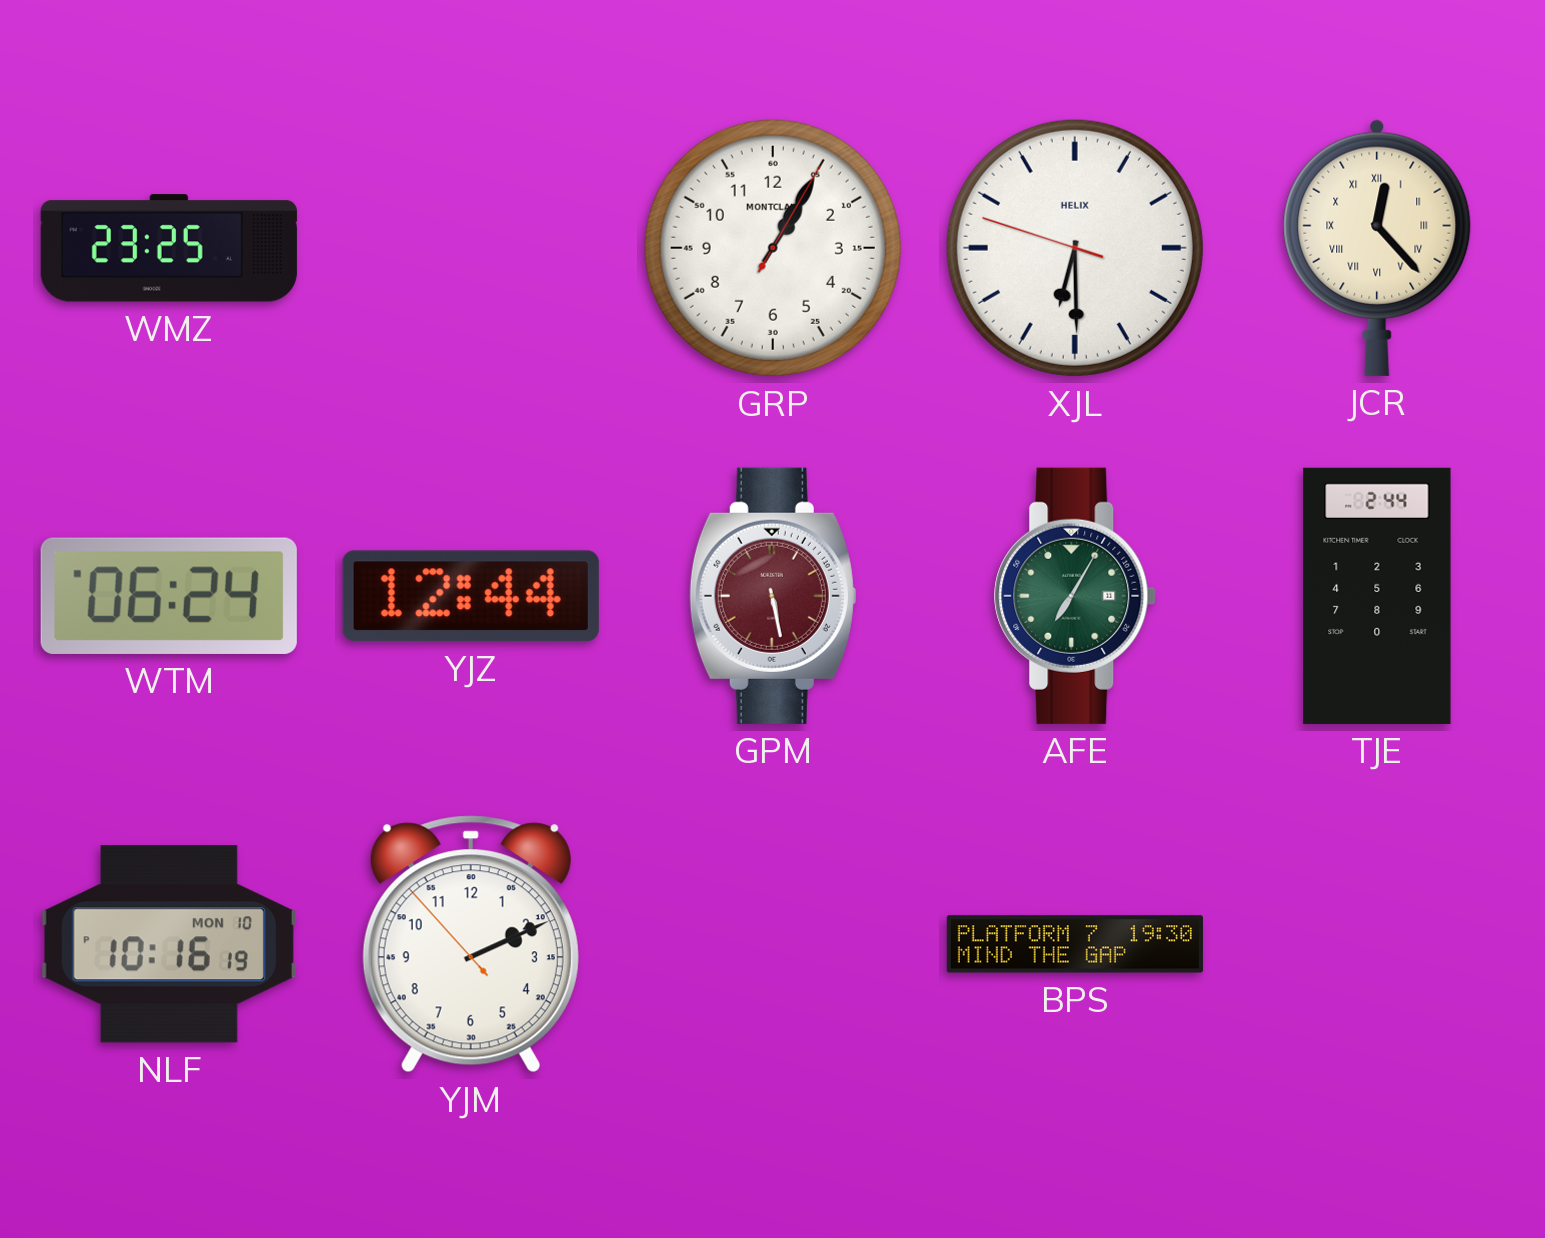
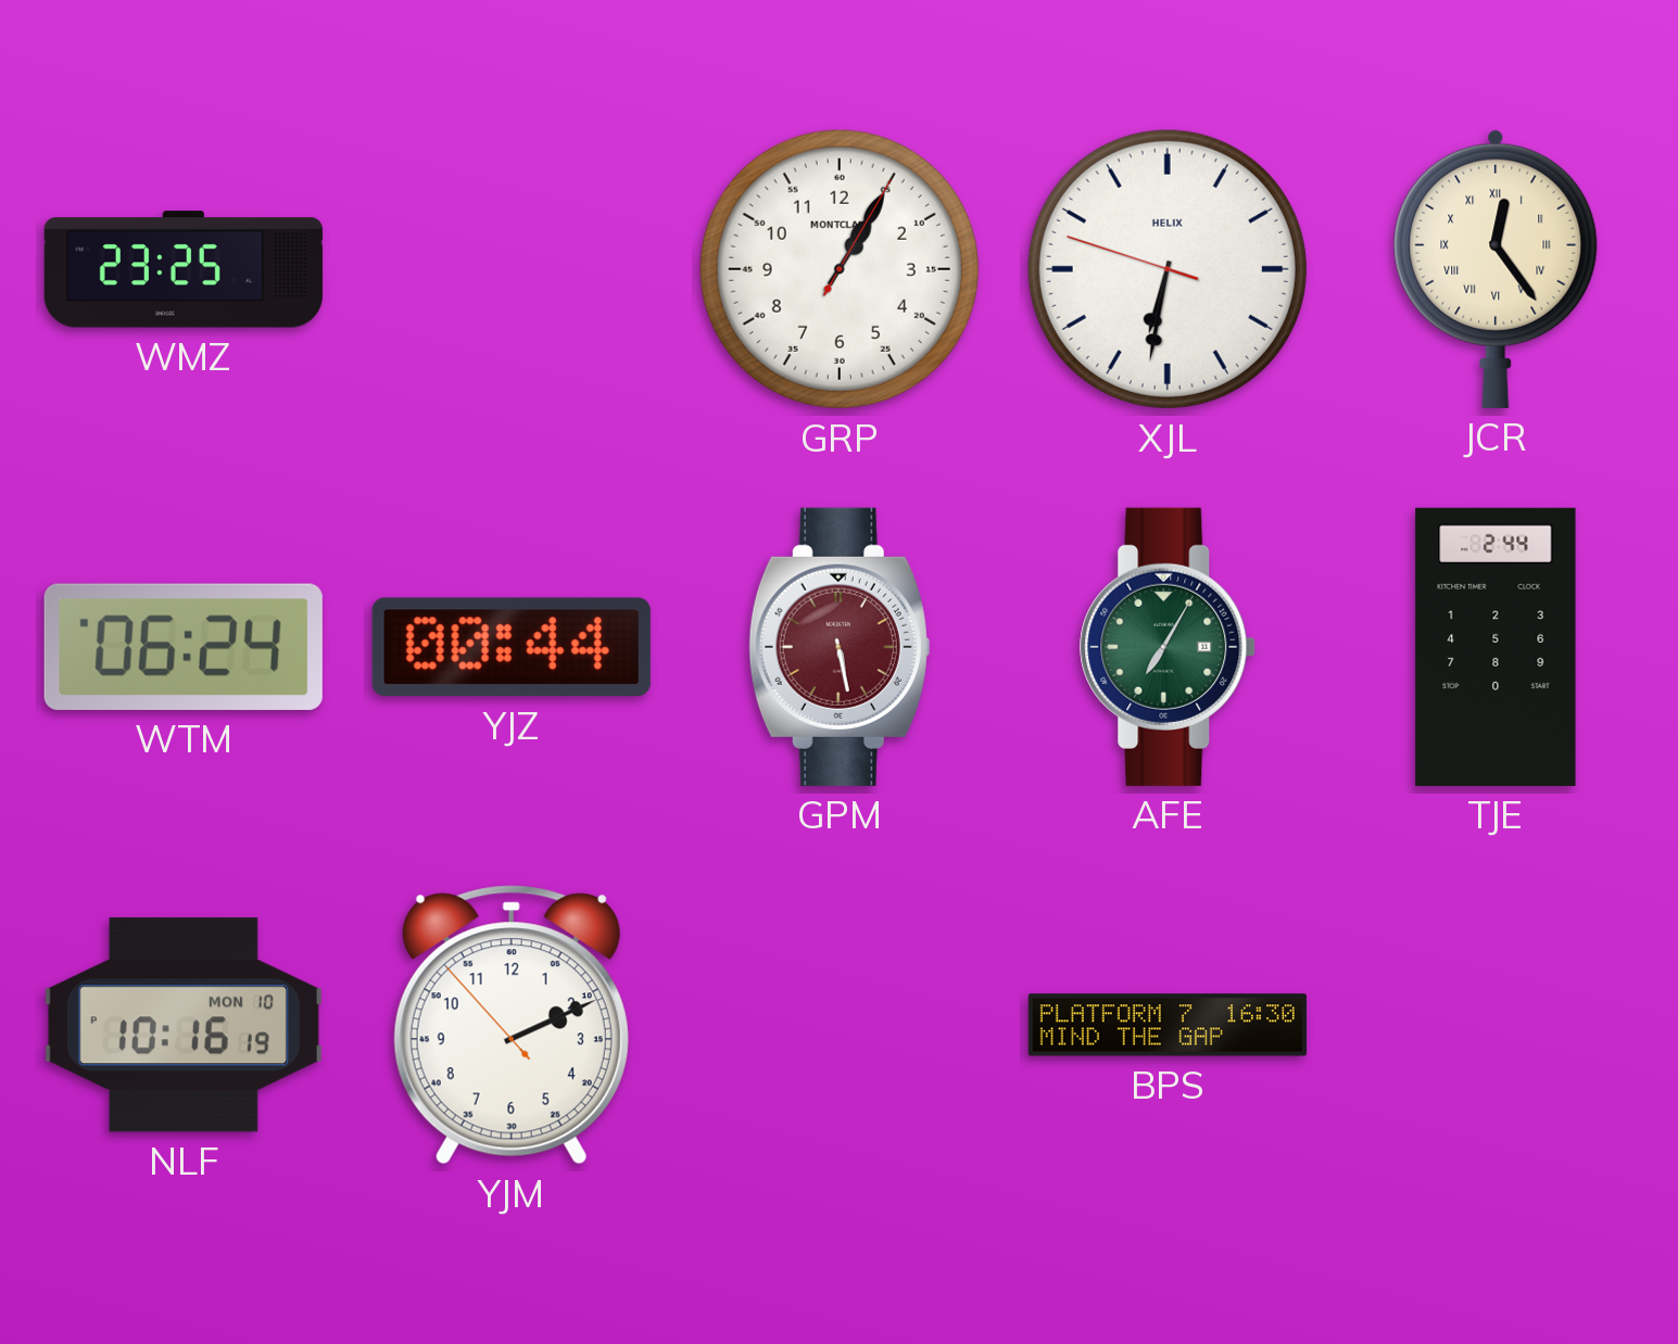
XJL: 6:29 -> 6:31
JCR: 12:23 -> 12:24
YJZ: 12:44 -> 00:44
BPS: 19:30 -> 16:30
